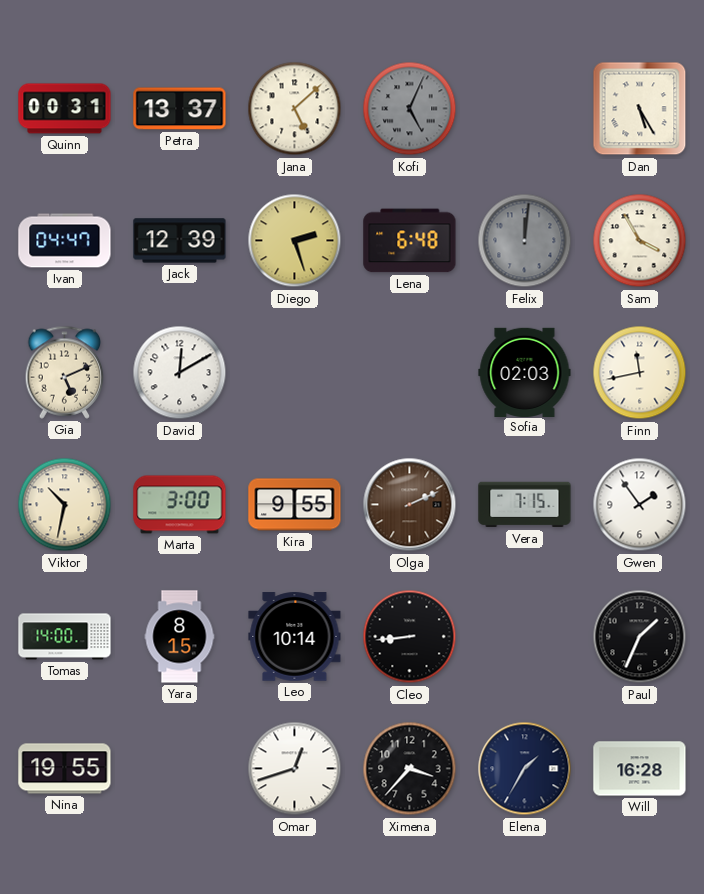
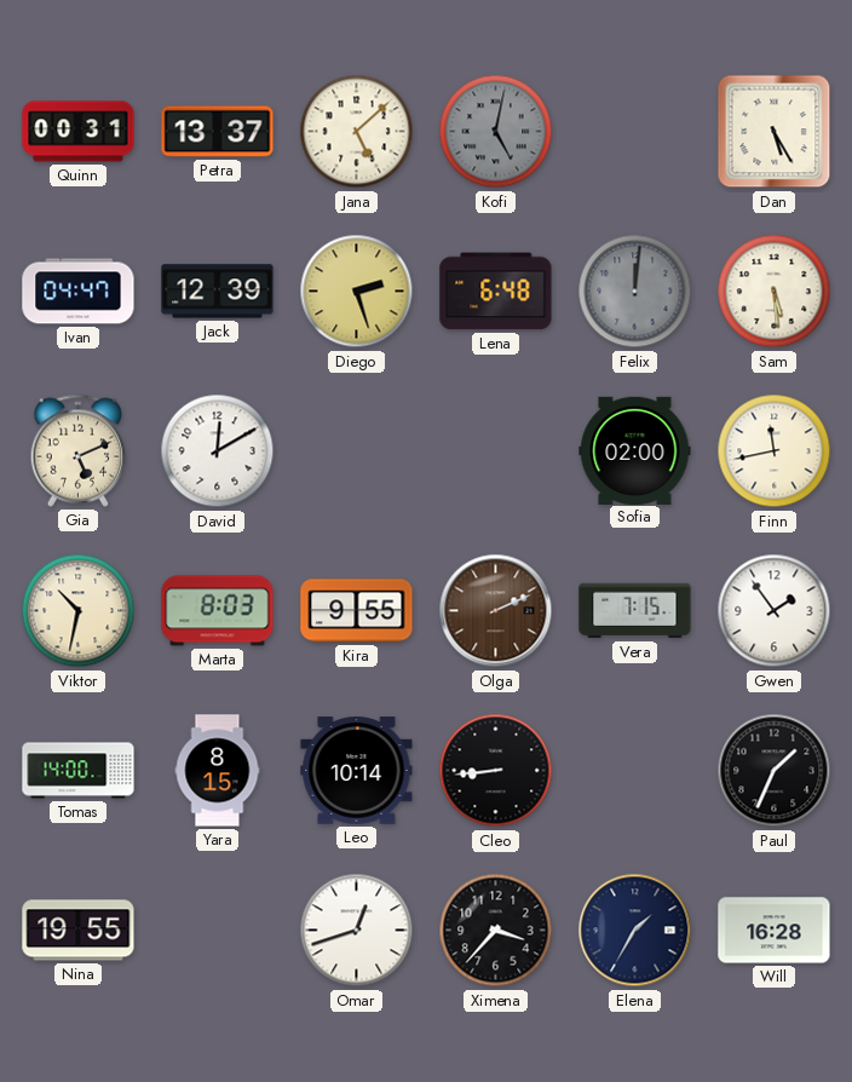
Kofi: 5:04 -> 5:02
Sam: 3:55 -> 5:29
Sofia: 02:03 -> 02:00
Marta: 3:00 -> 8:03
